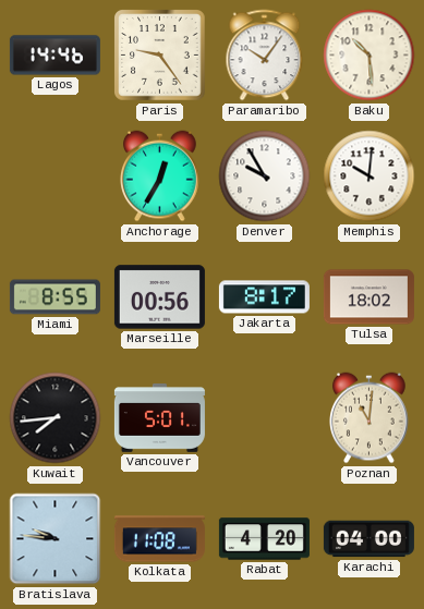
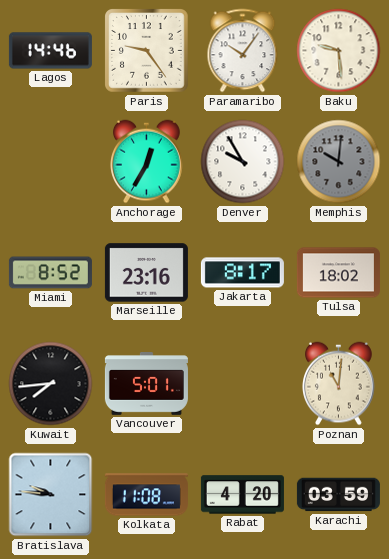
Baku: 10:29 -> 9:29
Memphis dial: white -> grey
Miami: 8:55 -> 8:52
Marseille: 00:56 -> 23:16
Karachi: 04:00 -> 03:59
